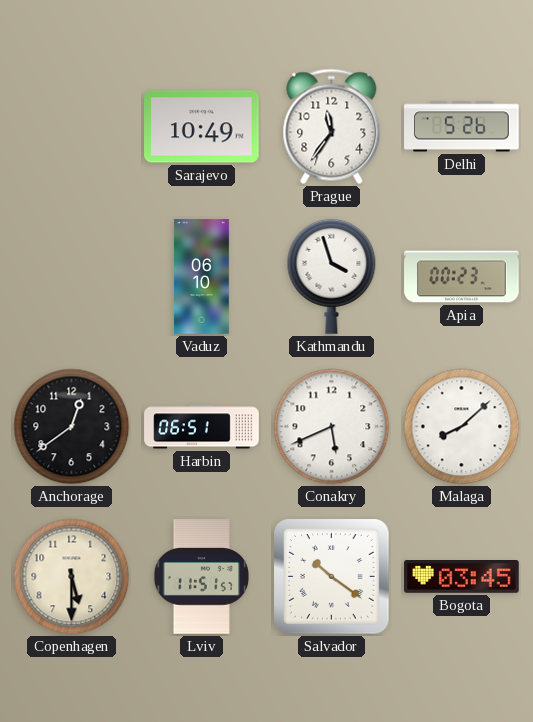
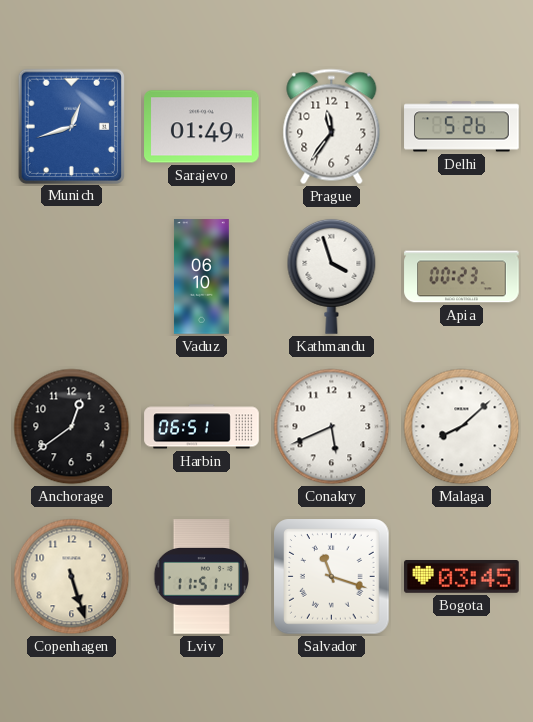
Munich: none -> 12:42
Sarajevo: 10:49 -> 01:49
Copenhagen: 5:30 -> 5:27
Lviv: 11:51:57 -> 11:51:14
Salvador: 10:21 -> 11:18
